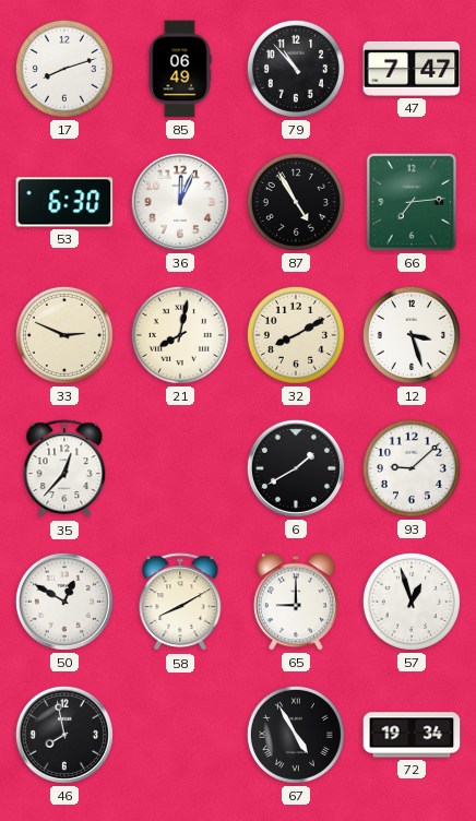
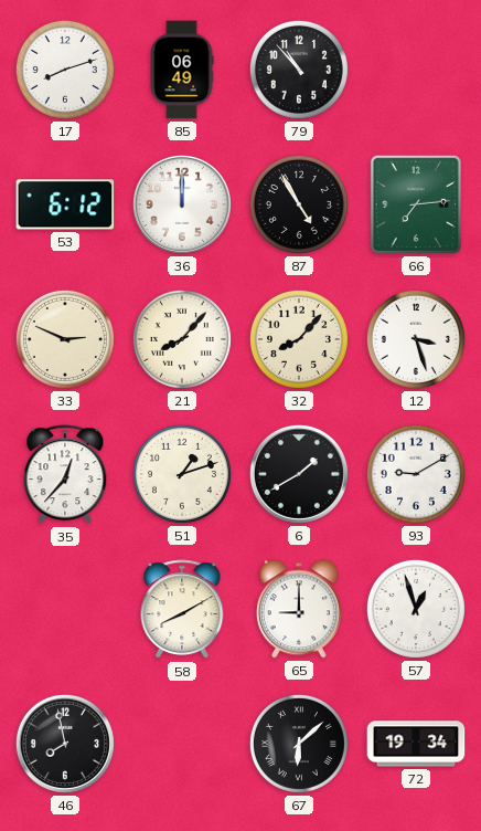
47: 7:47 -> none
53: 6:30 -> 6:12
36: 12:04 -> 12:00
21: 8:02 -> 8:07
32: 8:10 -> 8:07
51: none -> 1:12
93: 9:08 -> 9:10
50: 12:50 -> none
67: 4:55 -> 6:08
